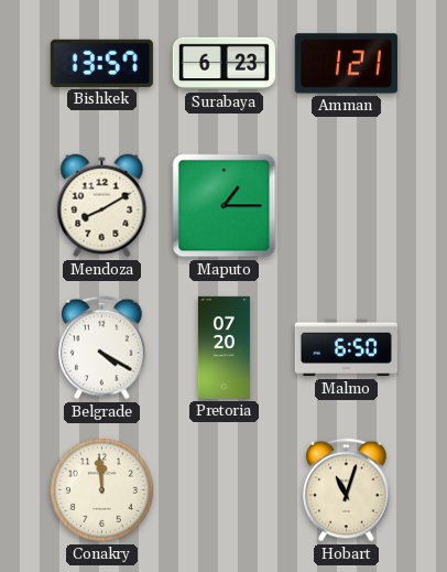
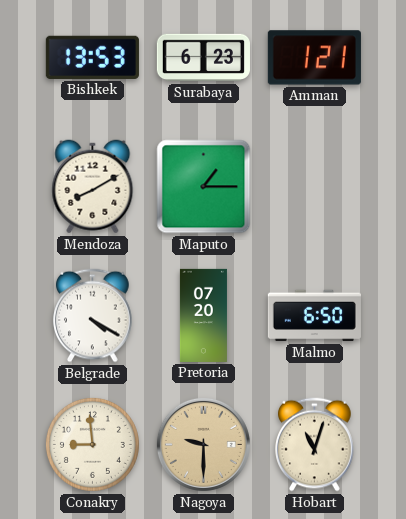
Bishkek: 13:57 -> 13:53
Conakry: 11:59 -> 8:59
Nagoya: none -> 9:30
